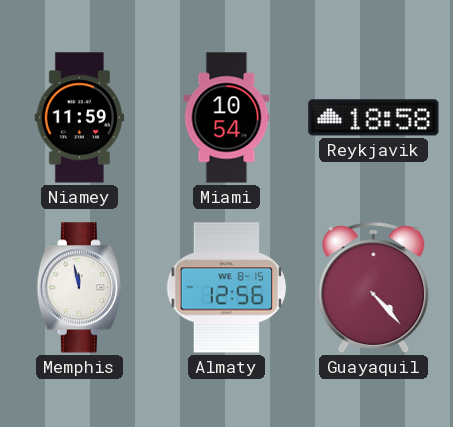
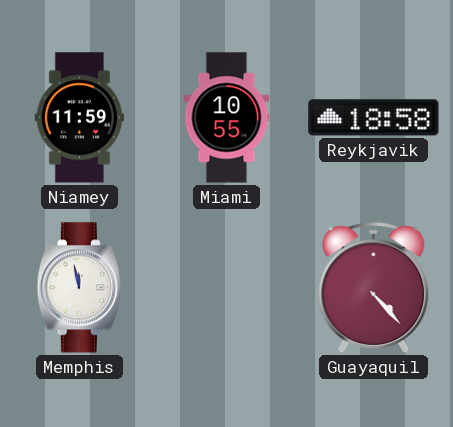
Miami: 10:54 -> 10:55
Almaty: 12:56 -> none
